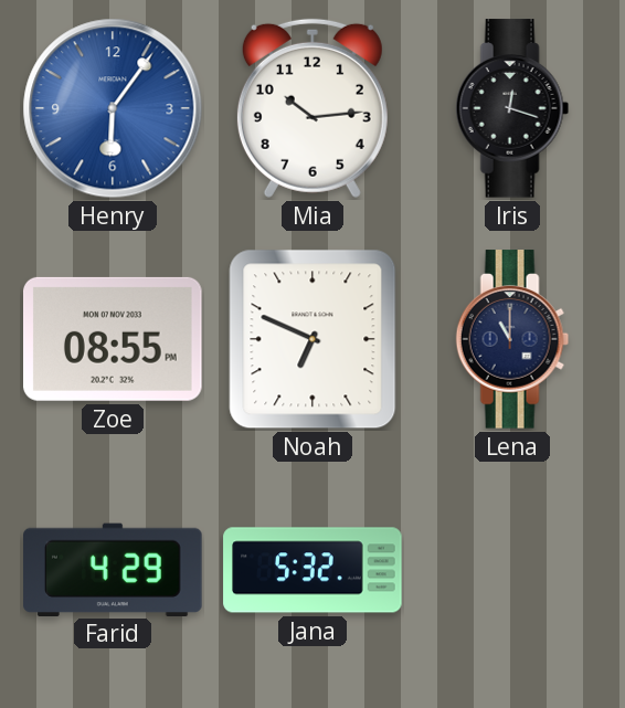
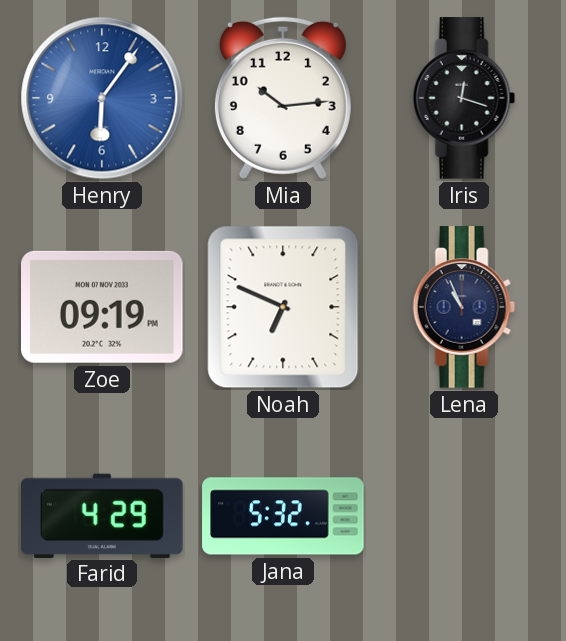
Zoe: 08:55 -> 09:19
Lena: 11:00 -> 10:56
